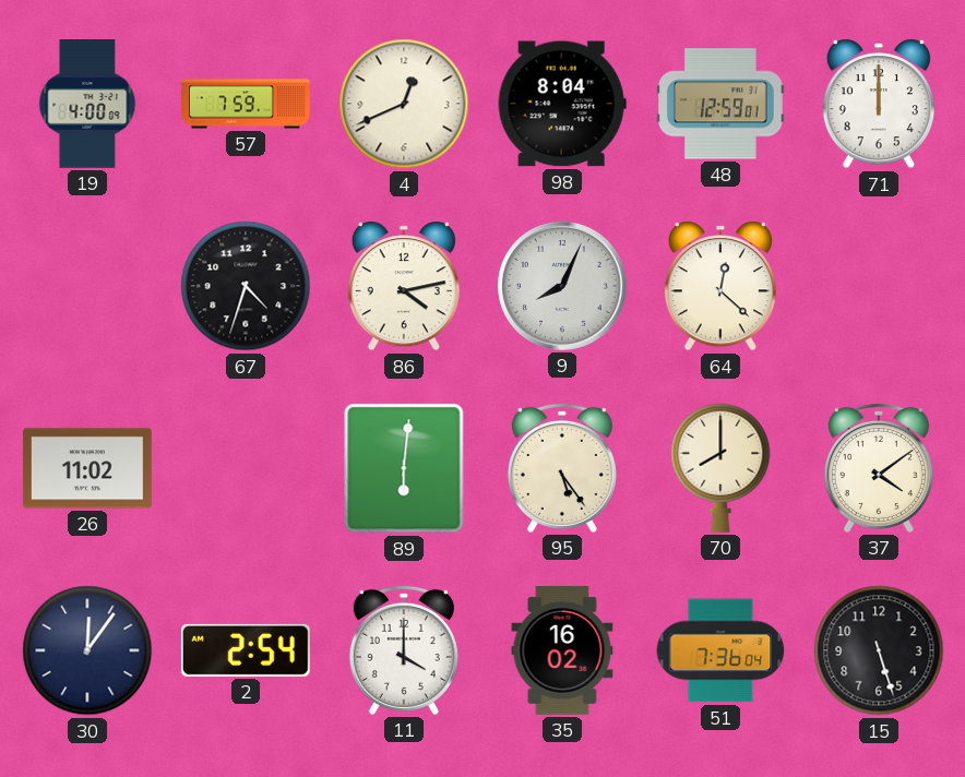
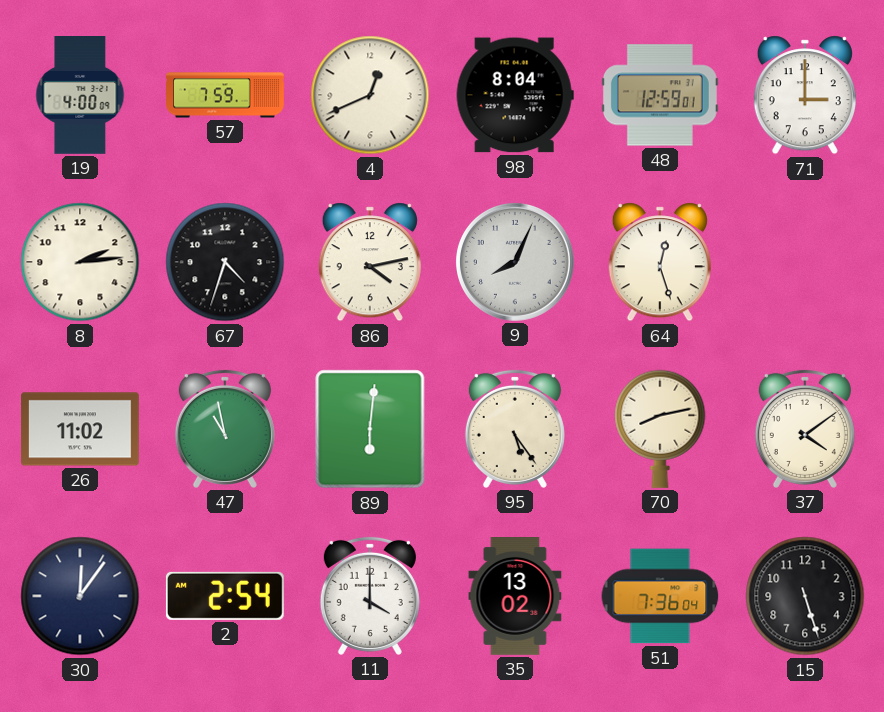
71: 12:00 -> 3:00
8: none -> 2:14
64: 12:22 -> 12:27
47: none -> 10:58
70: 8:00 -> 8:13
35: 16:02 -> 13:02
